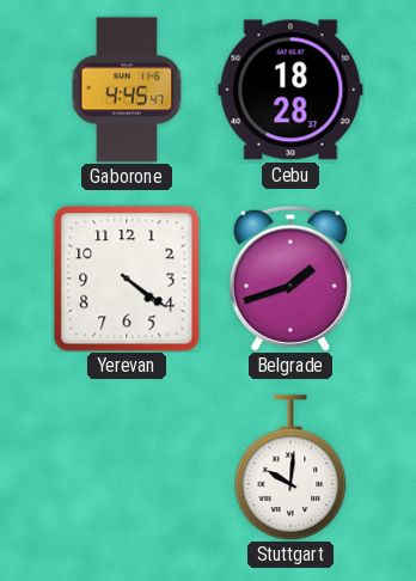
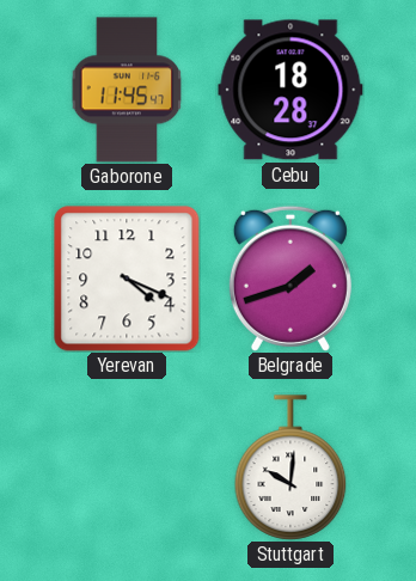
Gaborone: 4:45 -> 11:45
Yerevan: 4:21 -> 4:19
